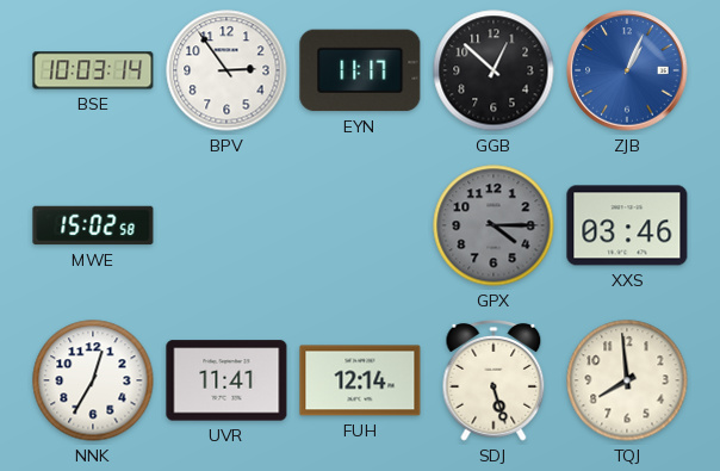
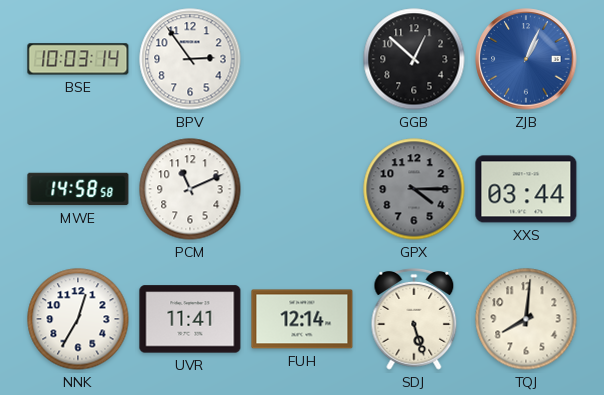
EYN: 11:17 -> none
MWE: 15:02 -> 14:58
PCM: none -> 11:11
XXS: 03:46 -> 03:44
TQJ: 7:59 -> 8:01
